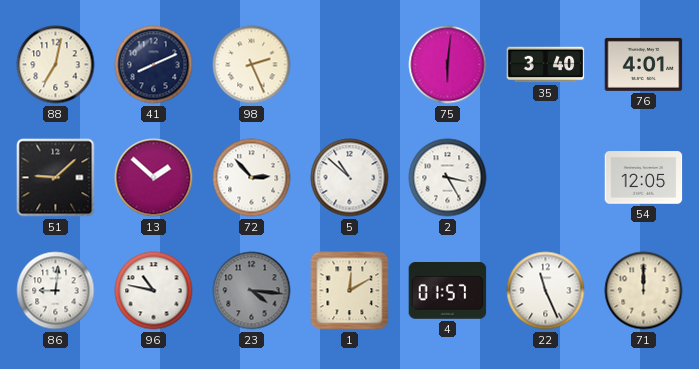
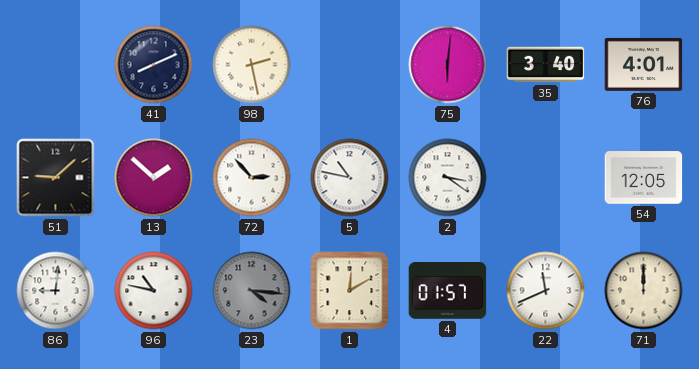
88: 7:02 -> none
98: 2:26 -> 2:28
5: 10:52 -> 10:47
2: 3:25 -> 3:21
22: 11:26 -> 11:41
